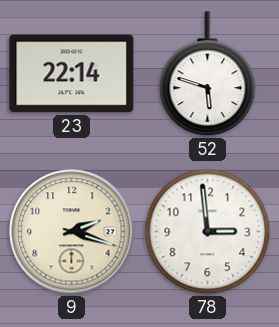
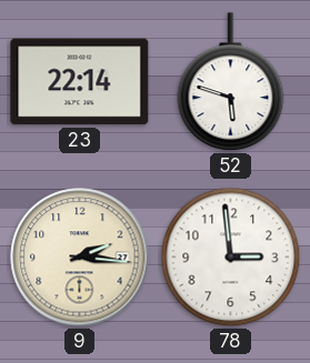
9: 2:18 -> 2:16
